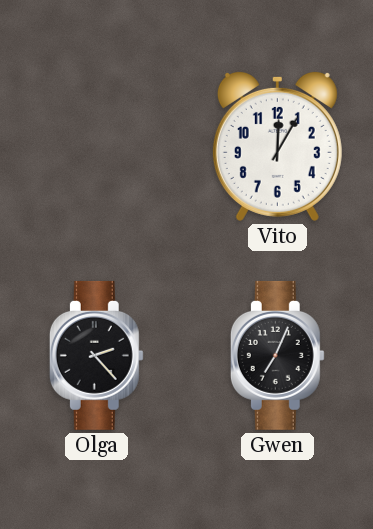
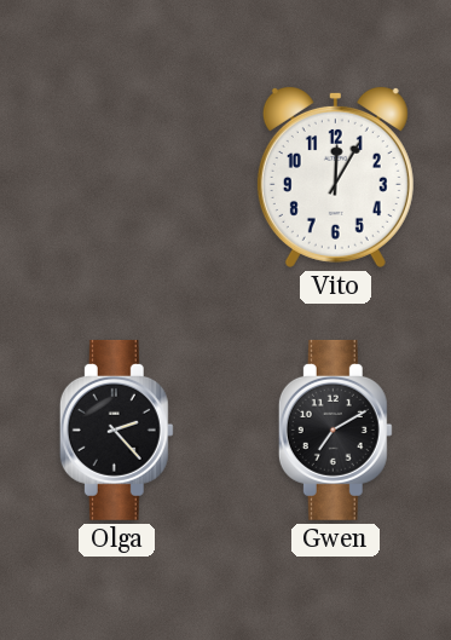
Gwen: 7:04 -> 7:10
